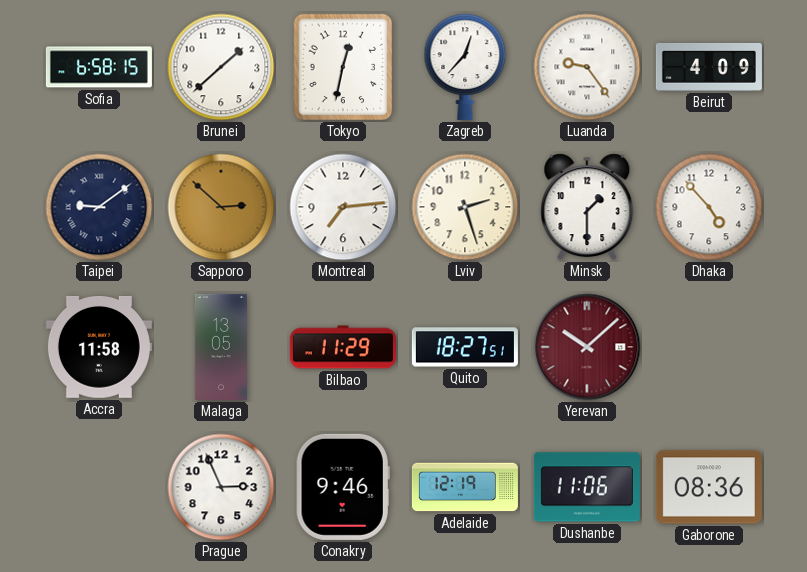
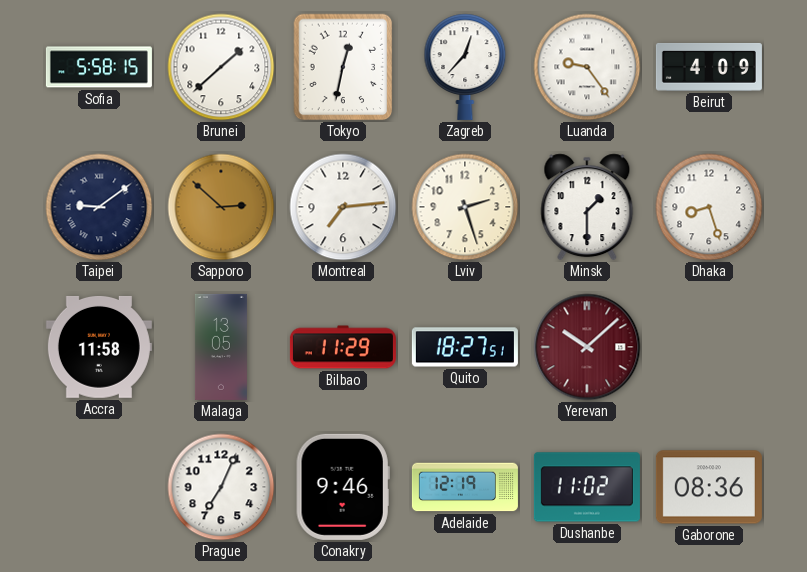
Sofia: 6:58 -> 5:58
Dhaka: 4:53 -> 8:27
Prague: 2:56 -> 7:04
Dushanbe: 11:06 -> 11:02
